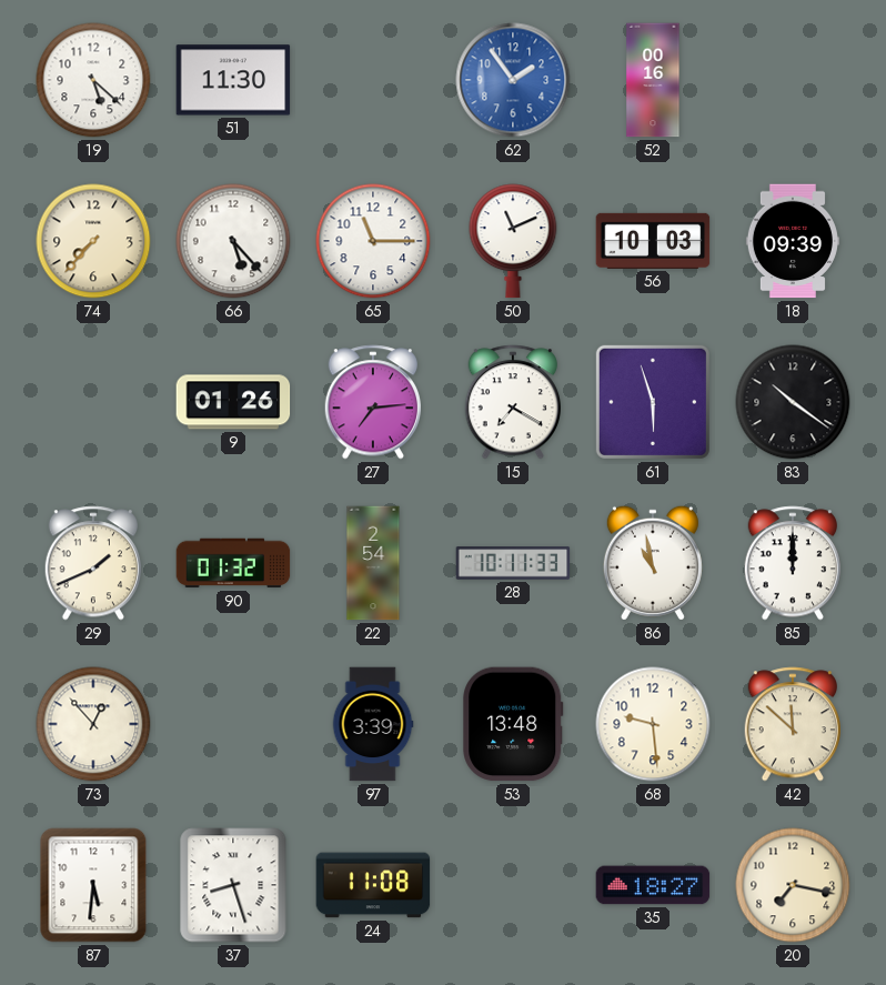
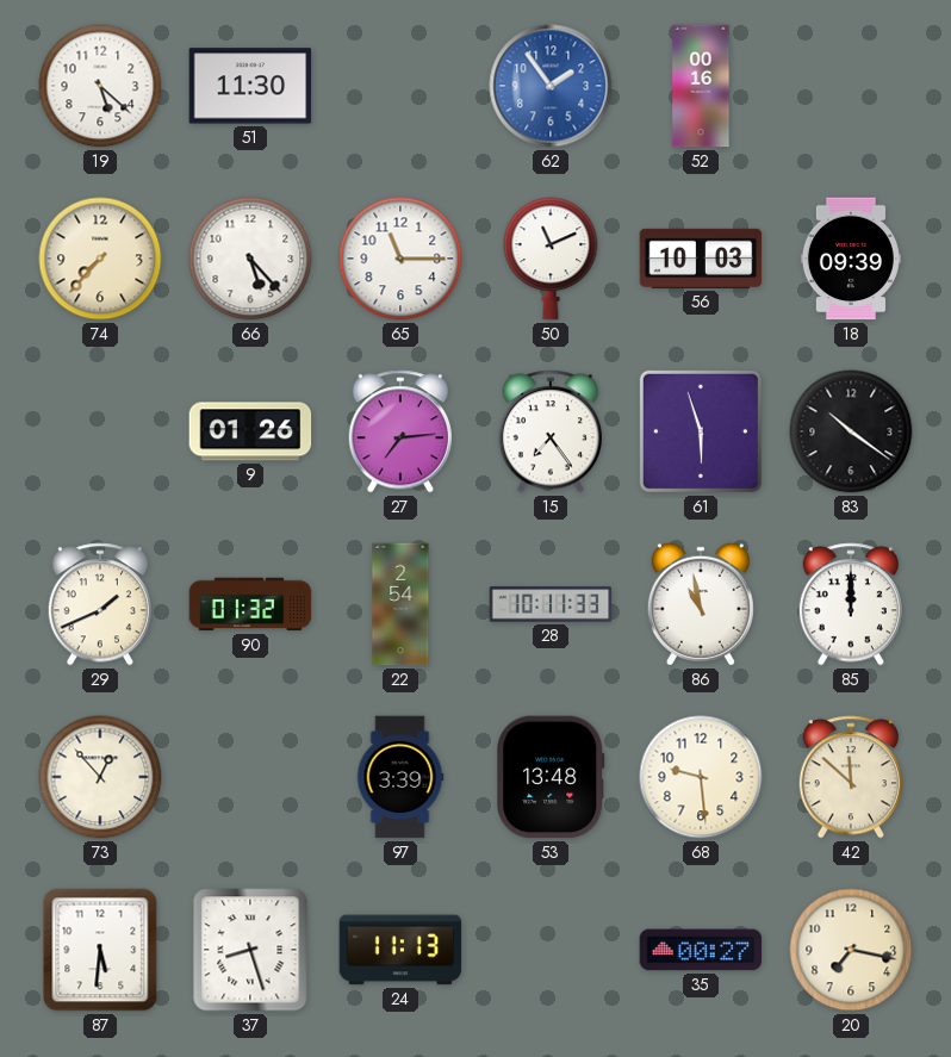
15: 7:20 -> 7:24
24: 11:08 -> 11:13
35: 18:27 -> 00:27
